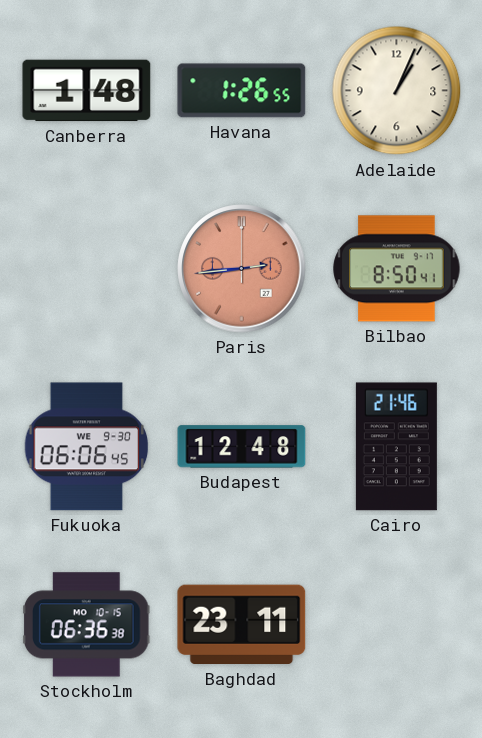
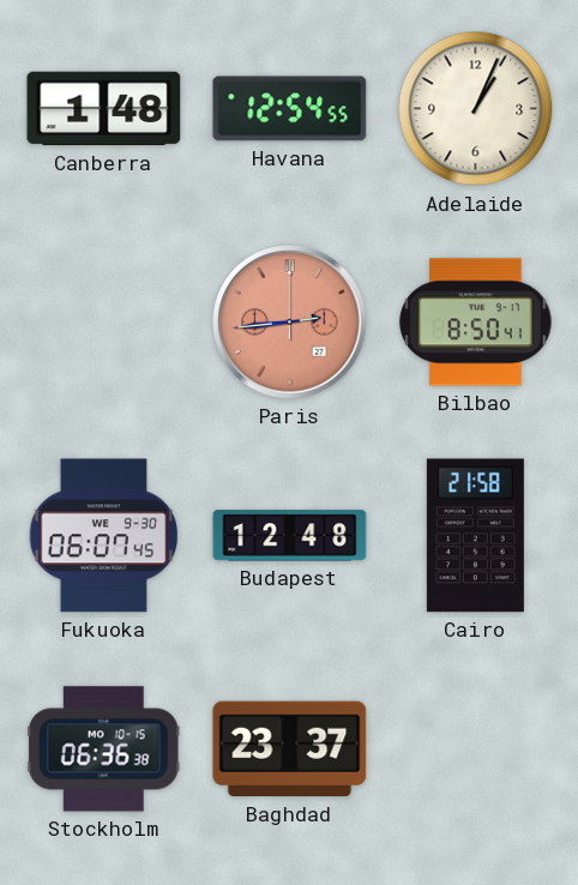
Havana: 1:26 -> 12:54
Fukuoka: 06:06 -> 06:07
Cairo: 21:46 -> 21:58
Baghdad: 23:11 -> 23:37
